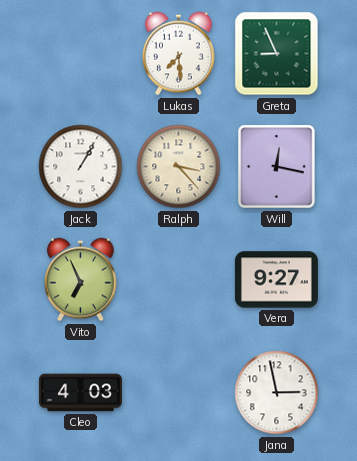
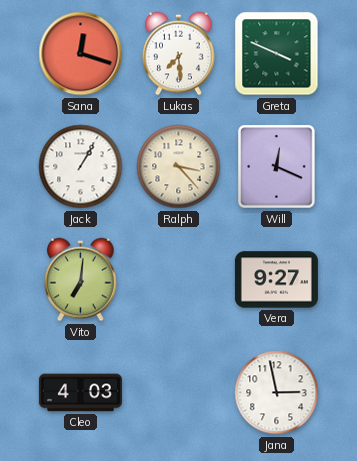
Sana: none -> 12:18
Greta: 8:56 -> 3:49
Will: 12:17 -> 12:19
Vito: 6:56 -> 7:01
